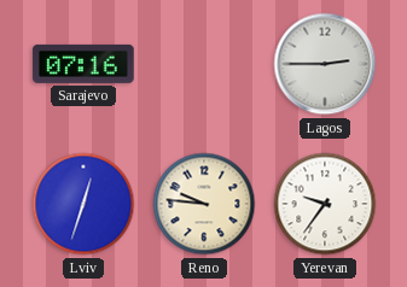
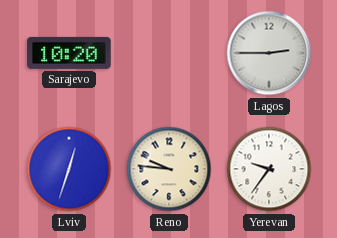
Sarajevo: 07:16 -> 10:20
